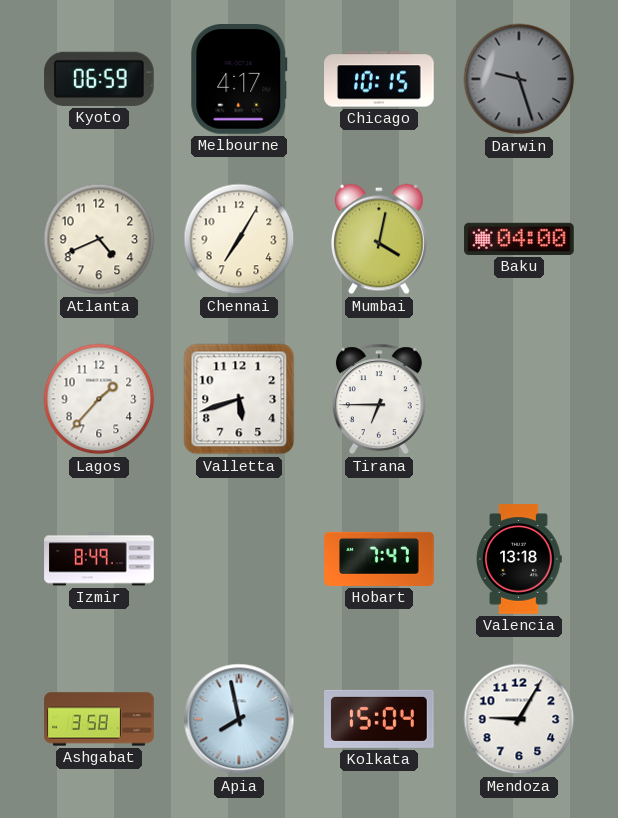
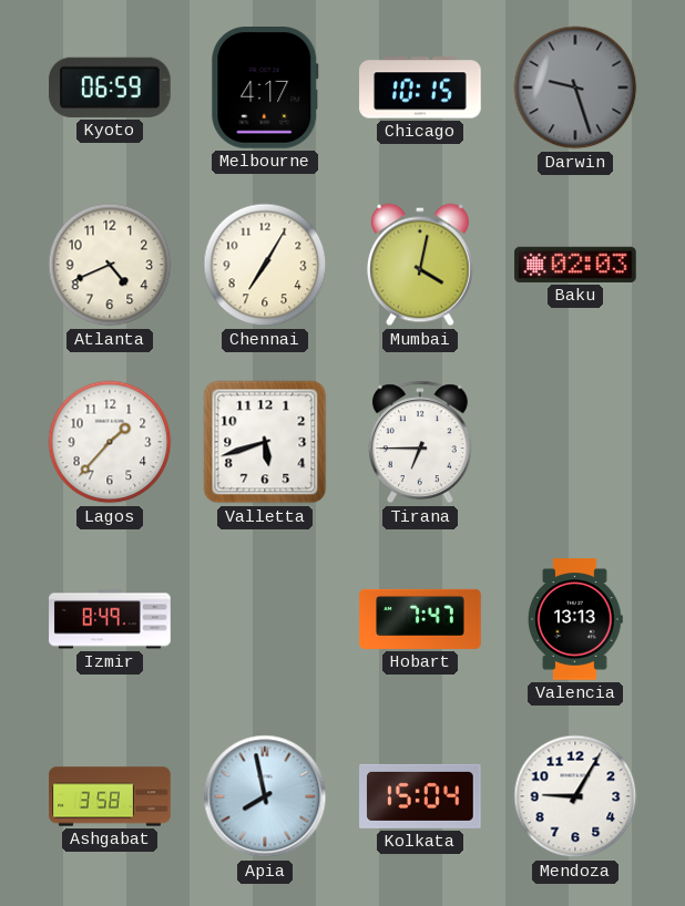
Baku: 04:00 -> 02:03
Valencia: 13:18 -> 13:13
